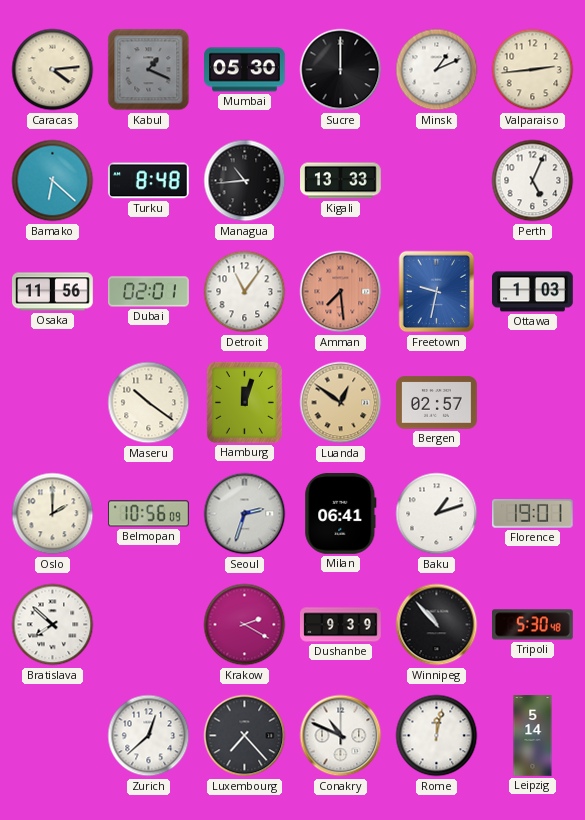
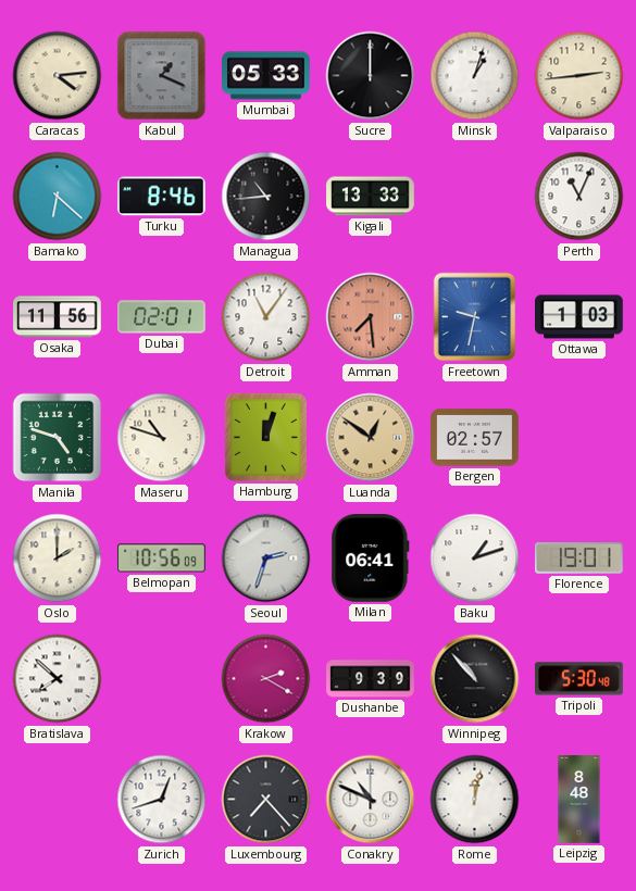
Mumbai: 05:30 -> 05:33
Minsk: 1:11 -> 1:03
Turku: 8:48 -> 8:46
Perth: 5:04 -> 11:04
Manila: none -> 4:48
Maseru: 10:21 -> 10:48
Zurich: 12:38 -> 12:42
Leipzig: 5:14 -> 8:48
